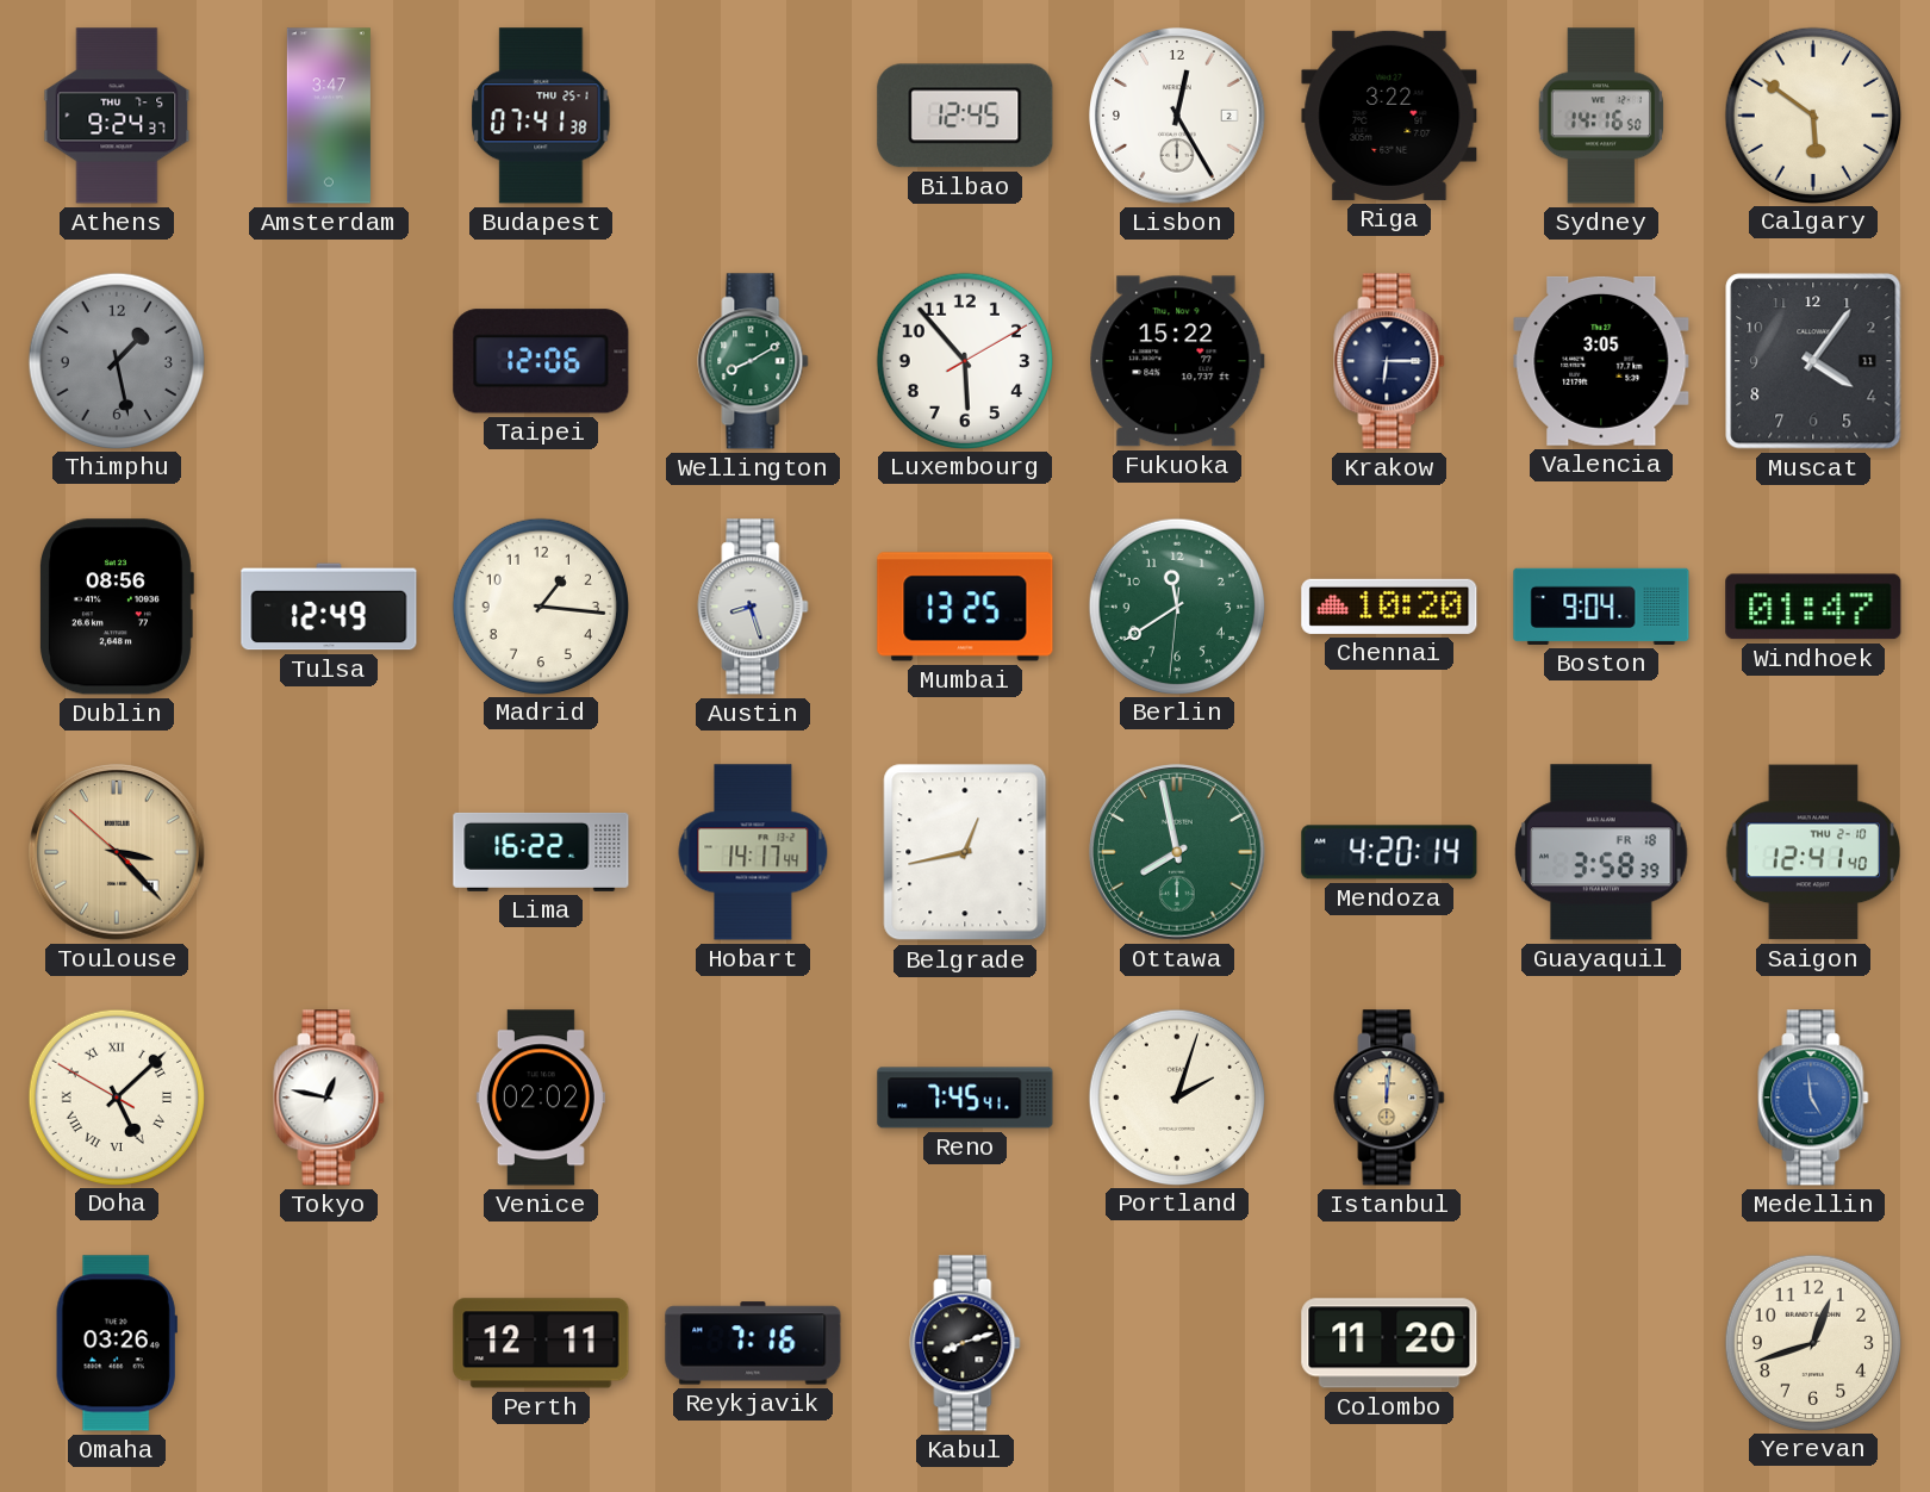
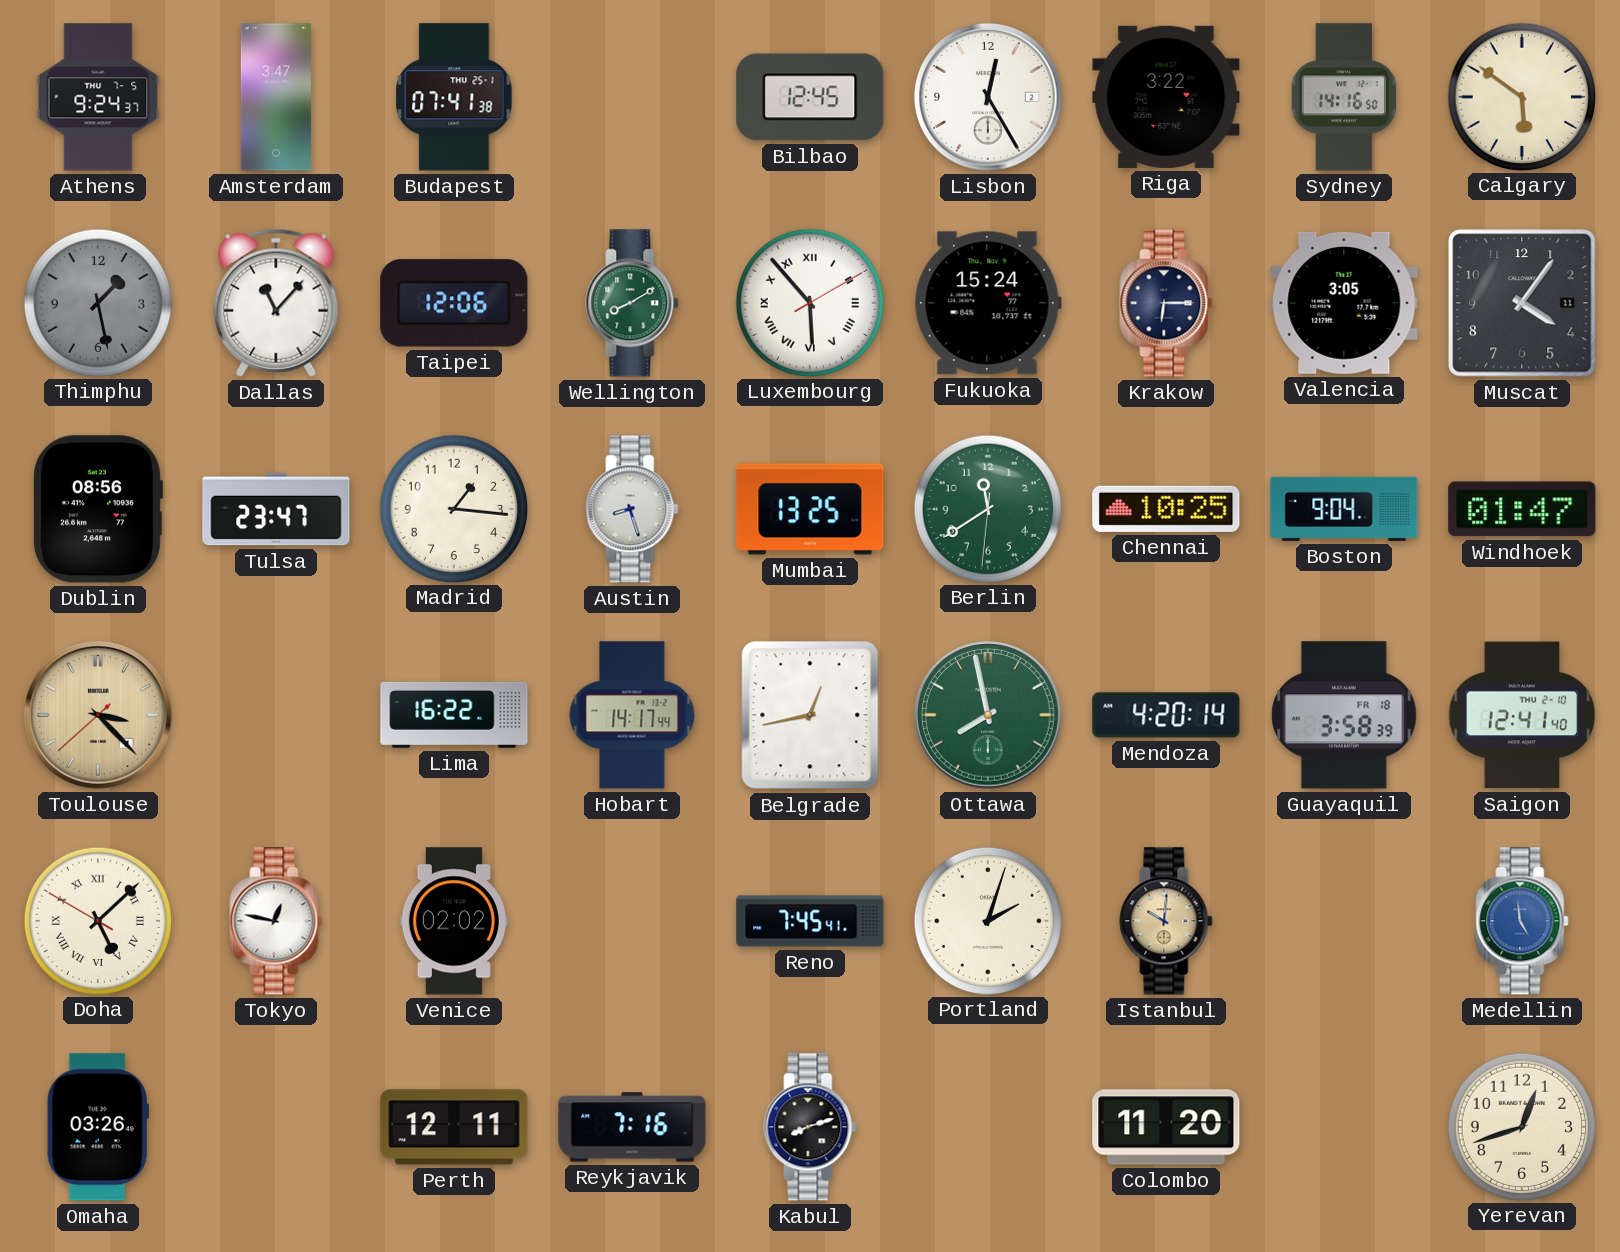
Dallas: none -> 11:07
Luxembourg numerals: Arabic -> Roman
Fukuoka: 15:22 -> 15:24
Tulsa: 12:49 -> 23:47
Chennai: 10:20 -> 10:25
Toulouse: 3:22:52 -> 3:22:38
Istanbul: 12:01 -> 10:01
